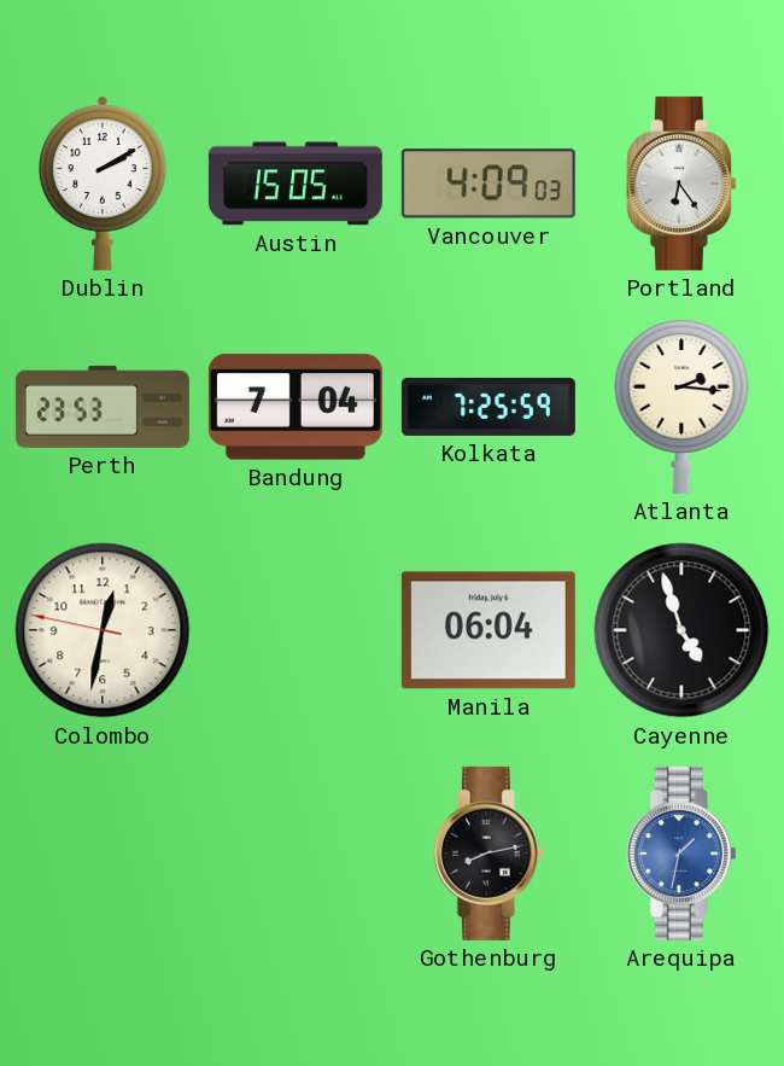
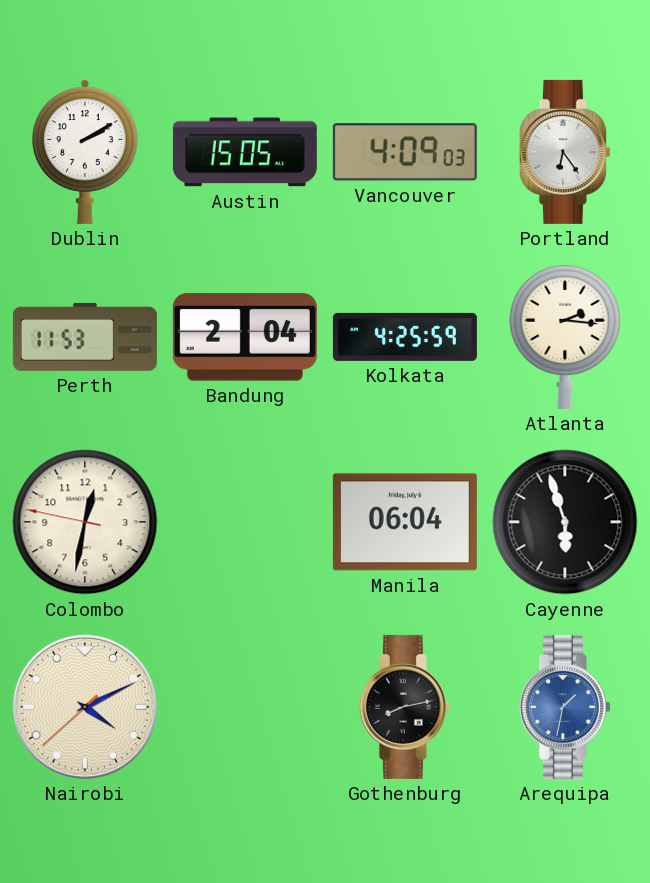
Perth: 23:53 -> 11:53
Bandung: 7:04 -> 2:04
Kolkata: 7:25 -> 4:25
Cayenne: 4:57 -> 5:57
Nairobi: none -> 4:10
